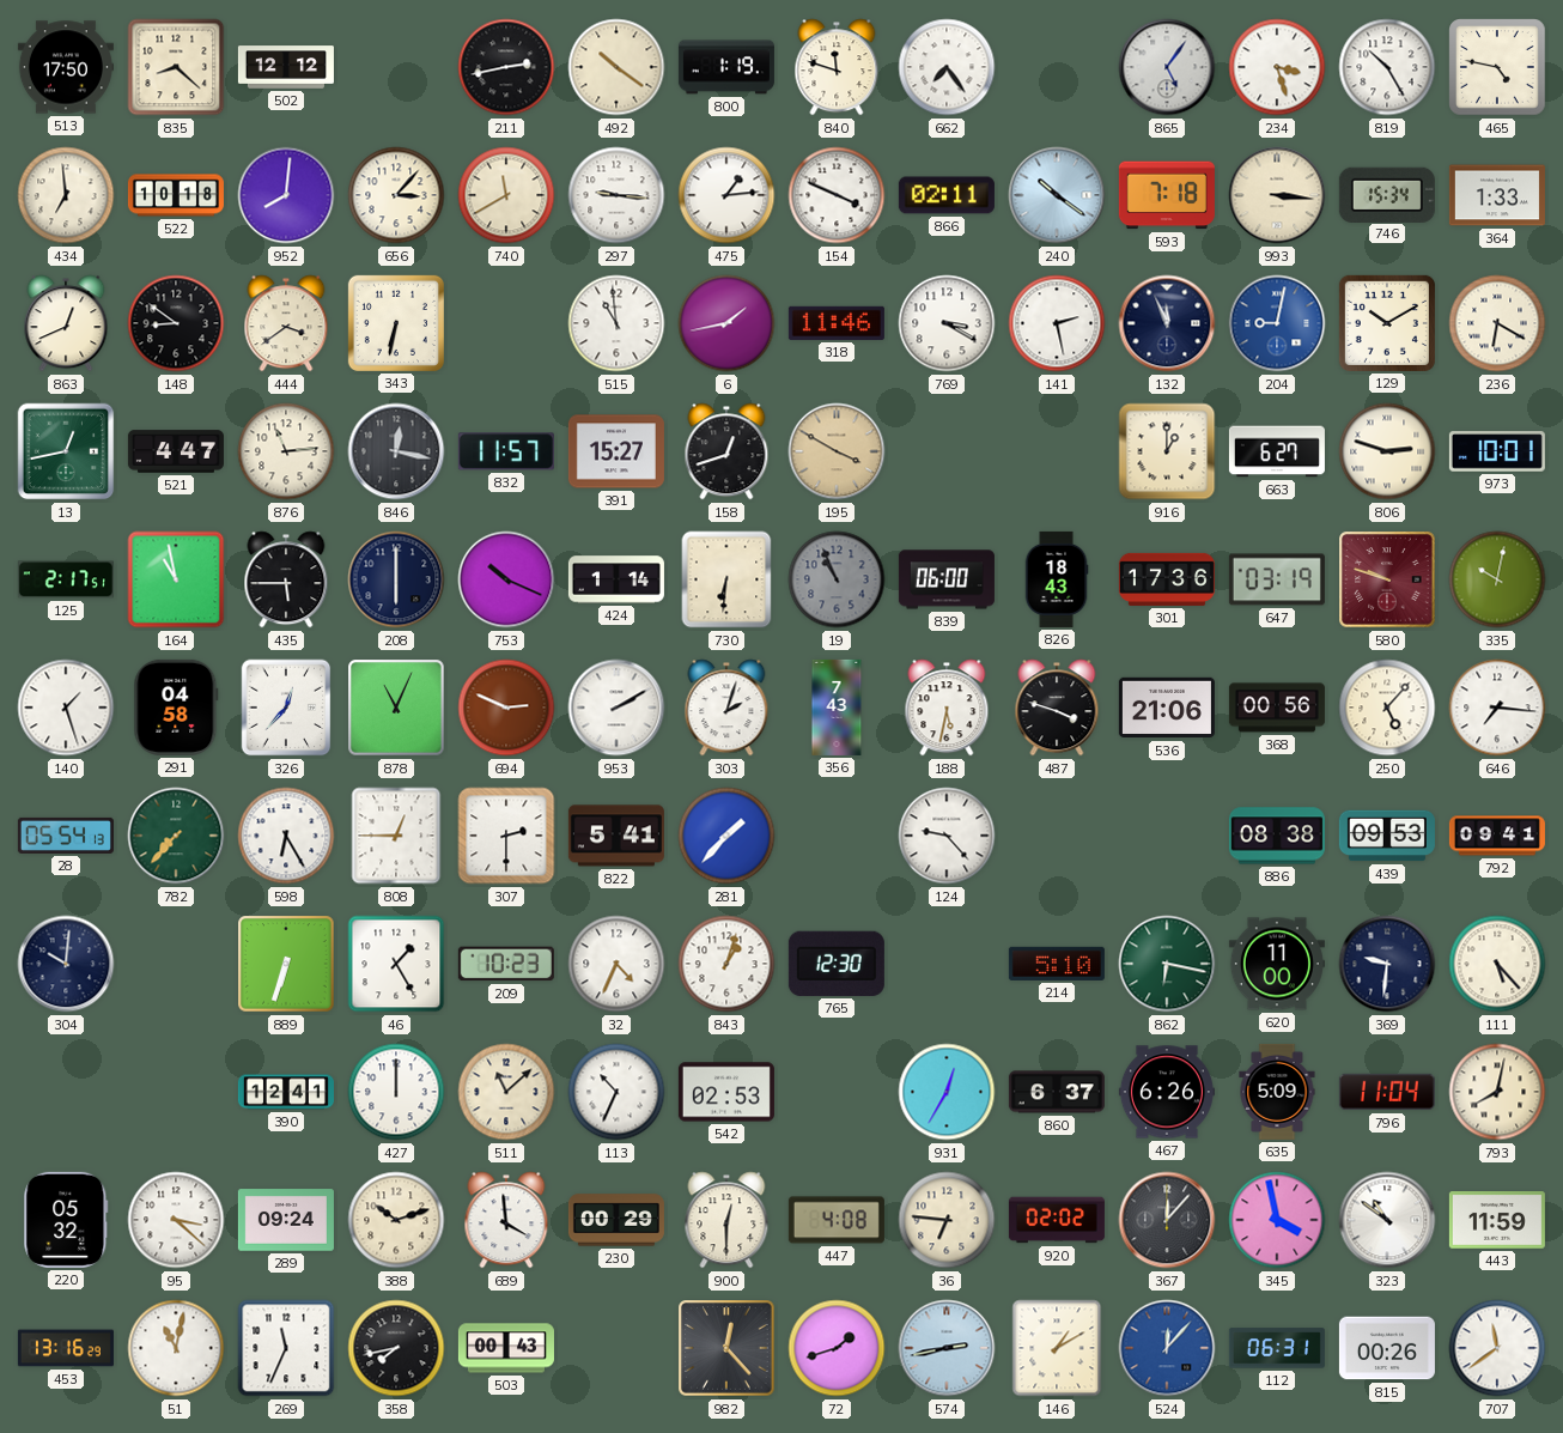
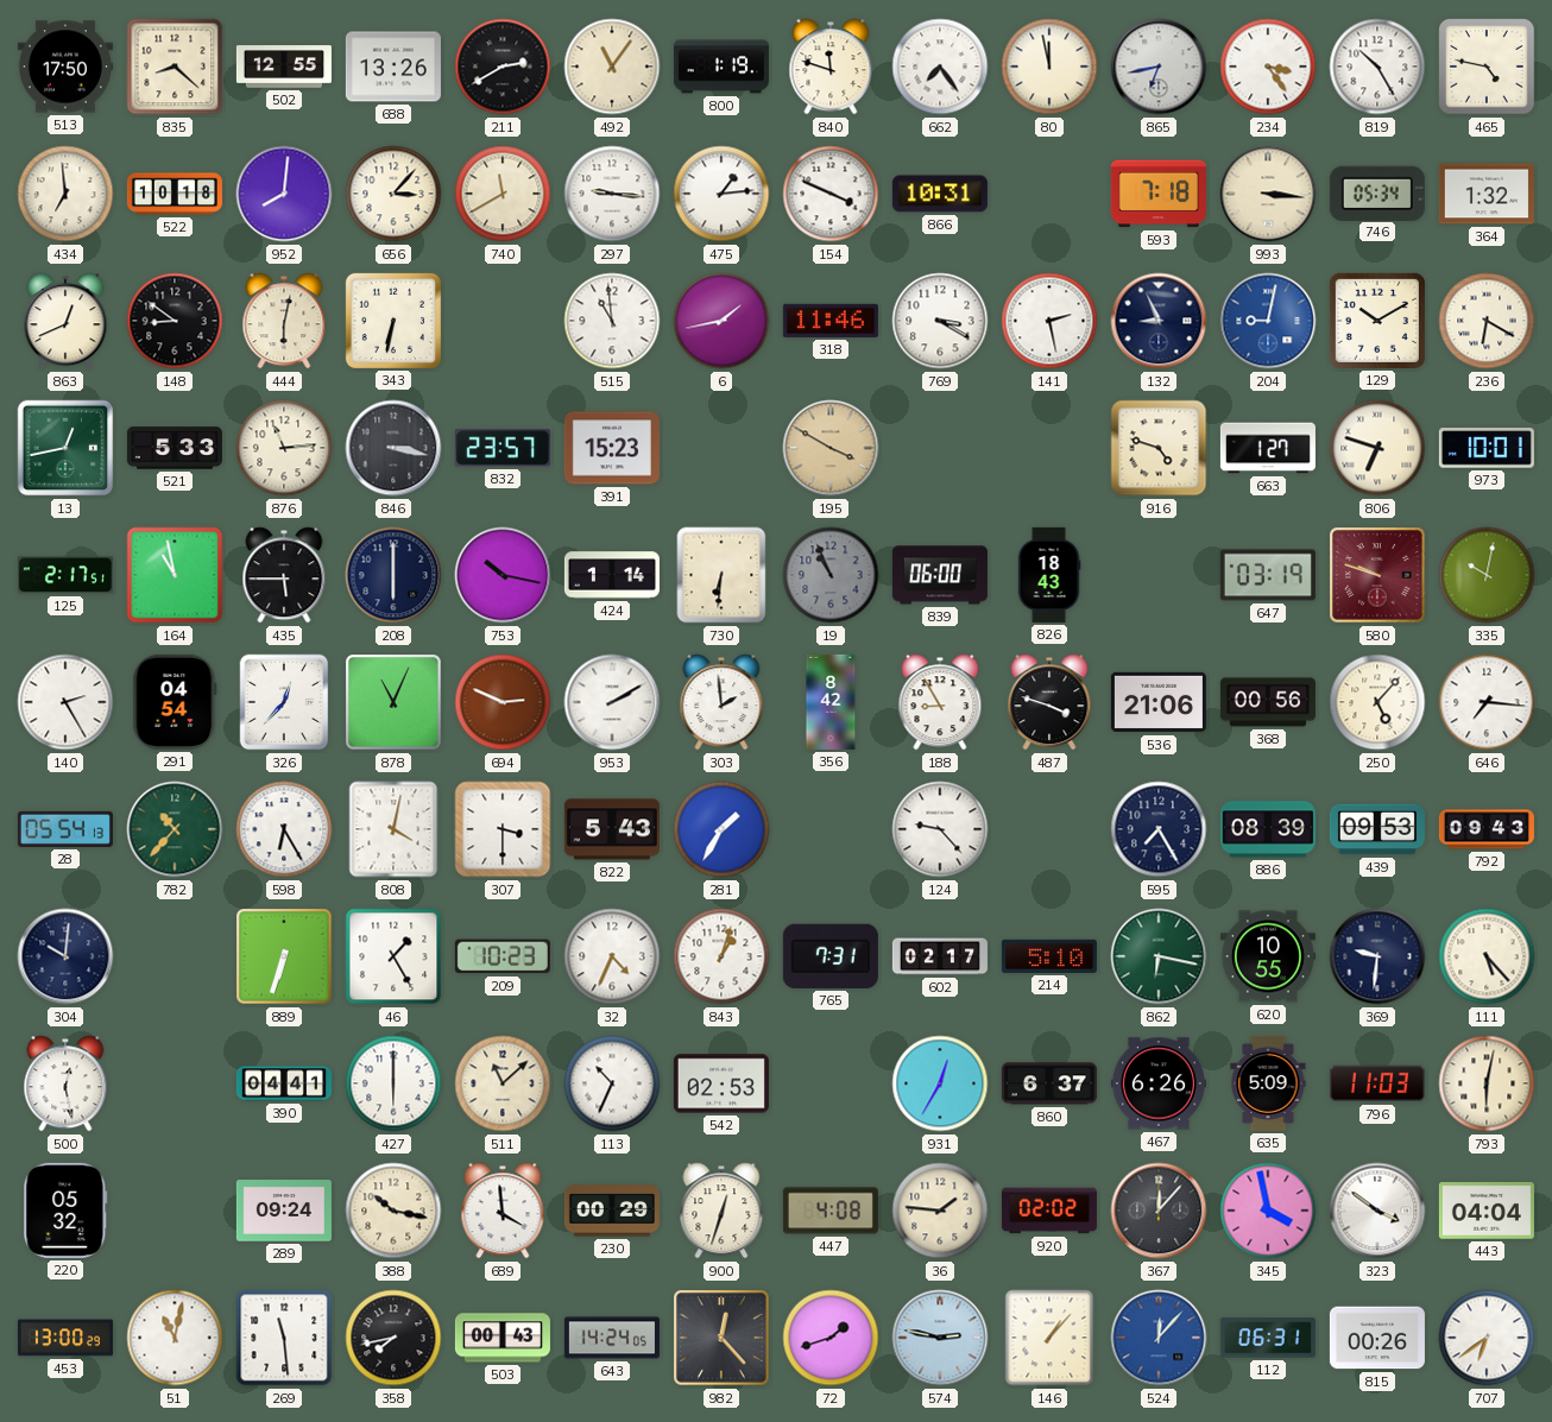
502: 12:12 -> 12:55
688: none -> 13:26
211: 2:43 -> 2:40
492: 10:21 -> 11:06
80: none -> 11:58
865: 5:06 -> 6:43
234: 3:27 -> 3:24
866: 02:11 -> 10:31
240: 10:21 -> none
746: 15:34 -> 05:34
364: 1:33 -> 1:32
444: 3:39 -> 6:02
132: 11:56 -> 8:56
521: 4:47 -> 5:33
846: 12:17 -> 3:17
832: 11:57 -> 23:57
391: 15:27 -> 15:23
158: 12:42 -> none
916: 1:00 -> 4:48
663: 6:27 -> 1:27
806: 2:48 -> 6:48
753: 10:19 -> 10:17
301: 17:36 -> none
140: 1:27 -> 2:25
291: 04:58 -> 04:54
303: 2:03 -> 1:59
356: 7:43 -> 8:42
188: 5:32 -> 8:55
782: 7:37 -> 10:37
808: 12:45 -> 4:02
307: 2:30 -> 3:30
822: 5:41 -> 5:43
281: 1:37 -> 1:35
595: none -> 7:25
886: 08:38 -> 08:39
792: 09:41 -> 09:43
765: 12:30 -> 7:31
602: none -> 02:17
620: 11:00 -> 10:55
500: none -> 12:28
390: 12:41 -> 04:41
427: 12:00 -> 6:00
796: 11:04 -> 11:03
793: 8:02 -> 6:02
95: 3:22 -> none
388: 10:12 -> 10:17
900: 12:30 -> 12:33
36: 6:46 -> 1:46
323: 10:51 -> 3:51
443: 11:59 -> 04:04
453: 13:16 -> 13:00
269: 11:34 -> 11:29
643: none -> 14:24
574: 2:43 -> 2:47
146: 1:10 -> 1:07
707: 11:39 -> 6:39
